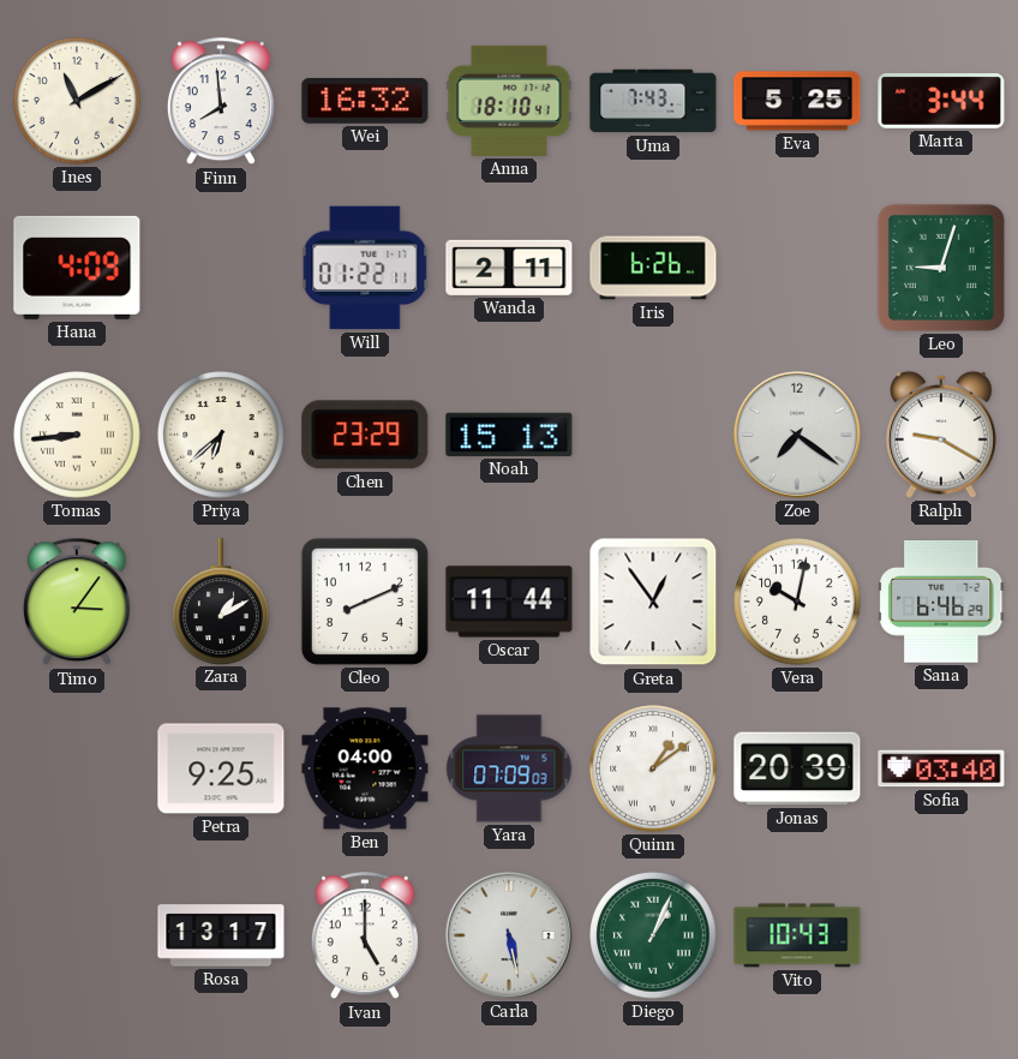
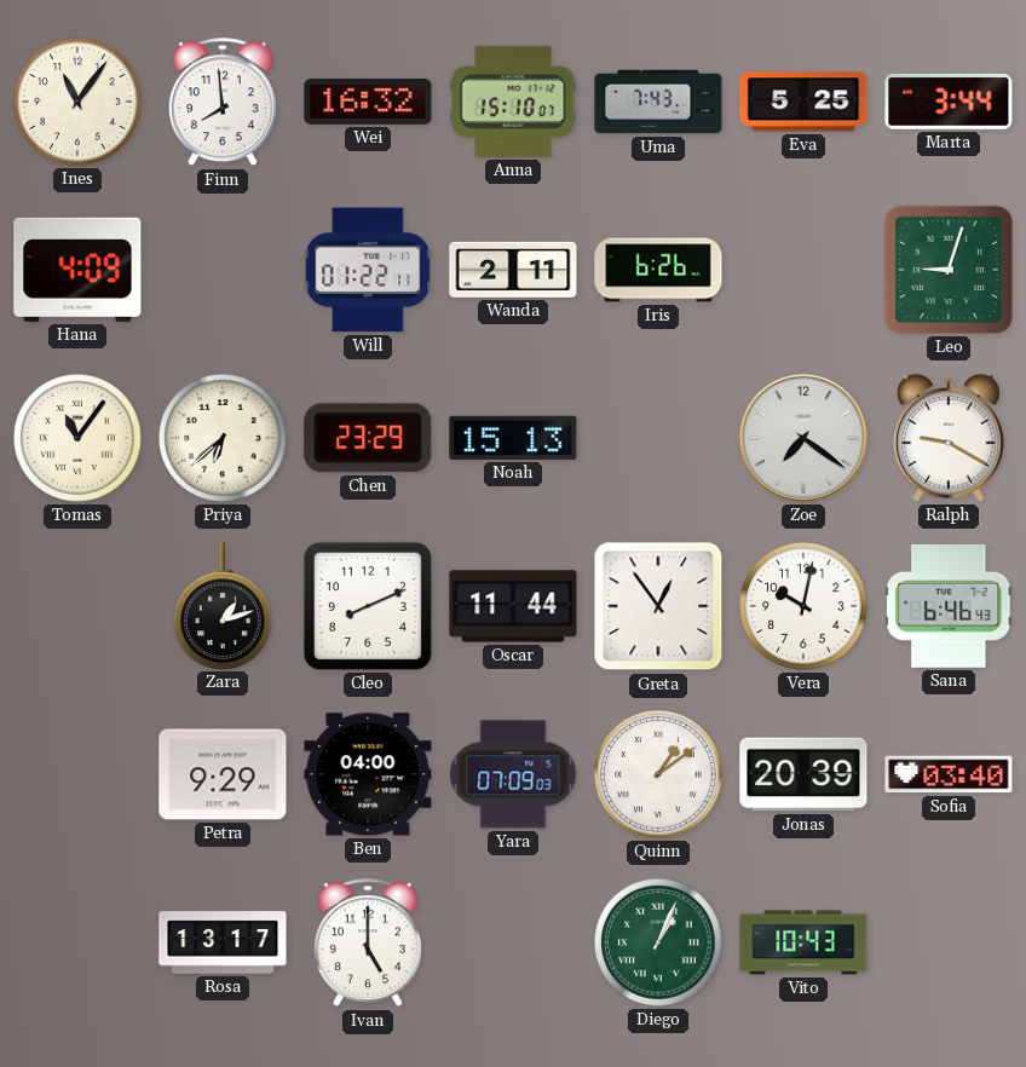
Ines: 11:10 -> 11:06
Anna: 18:10 -> 15:10
Tomas: 8:44 -> 11:06
Timo: 3:06 -> none
Zara: 1:10 -> 1:12
Sana: 6:46:29 -> 6:46:43
Petra: 9:25 -> 9:29
Carla: 5:28 -> none
